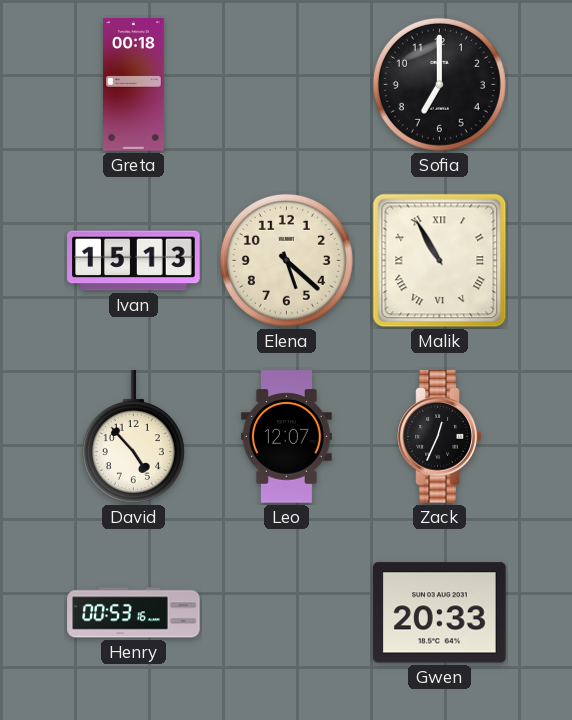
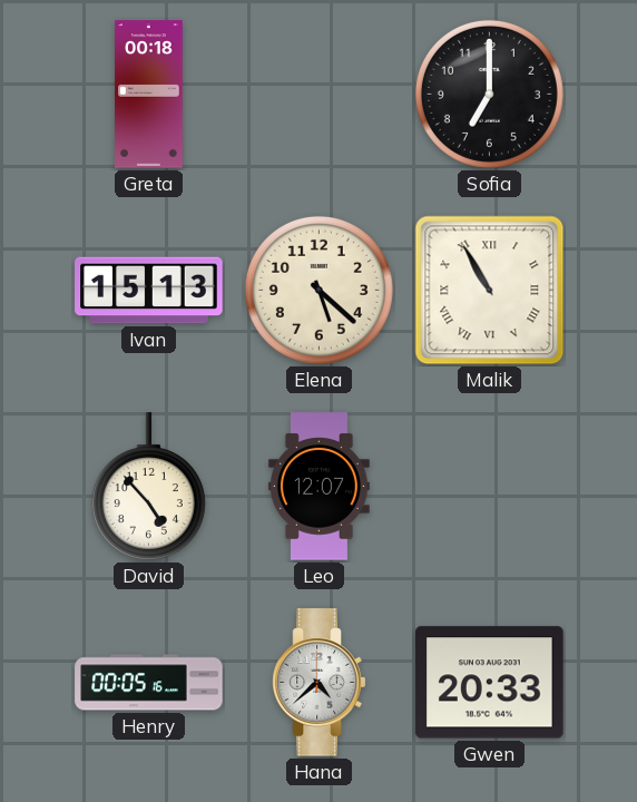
Zack: 12:34 -> none
Henry: 00:53 -> 00:05
Hana: none -> 4:38
